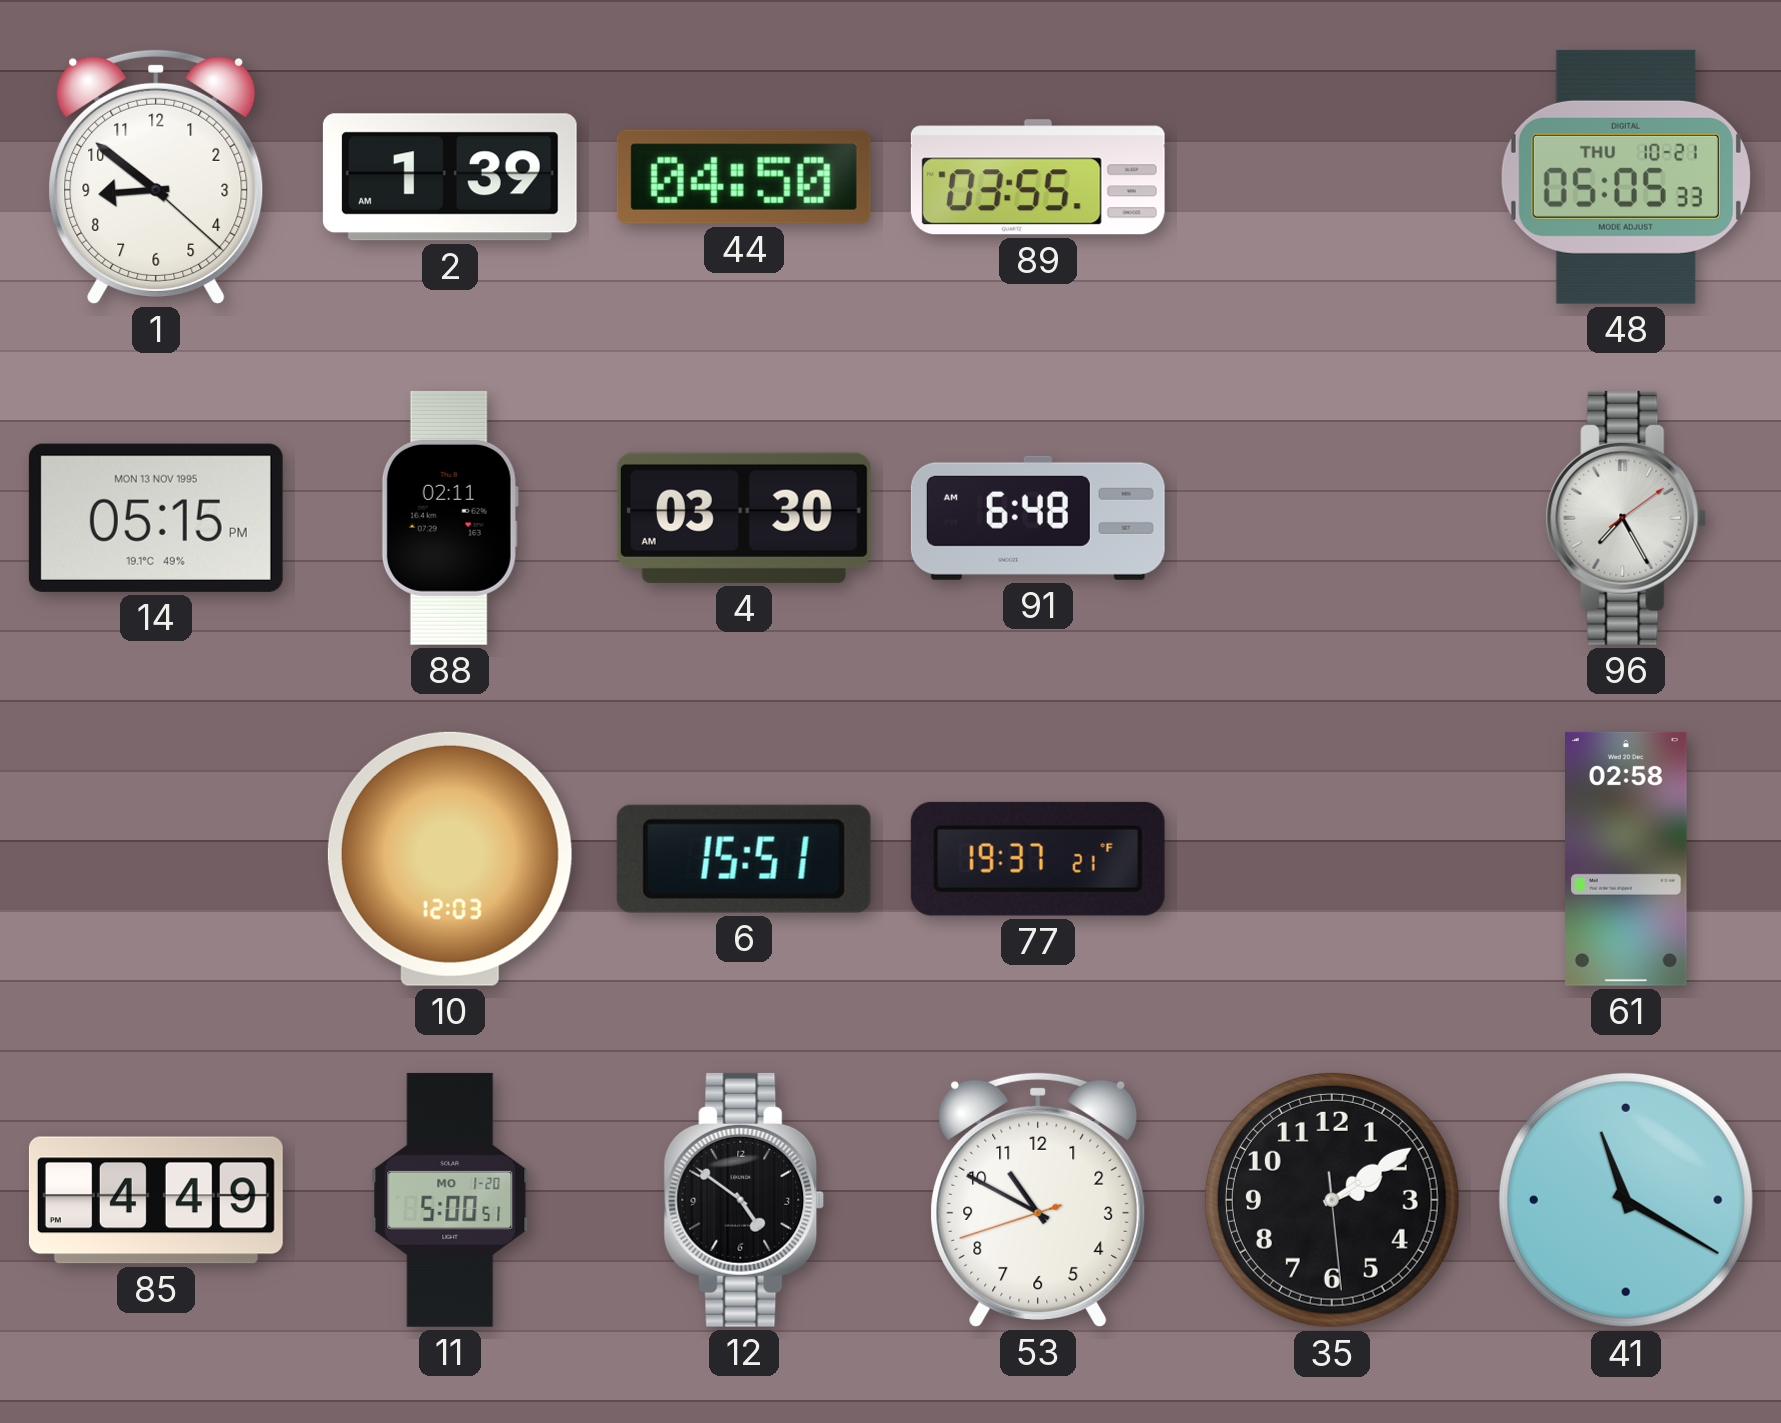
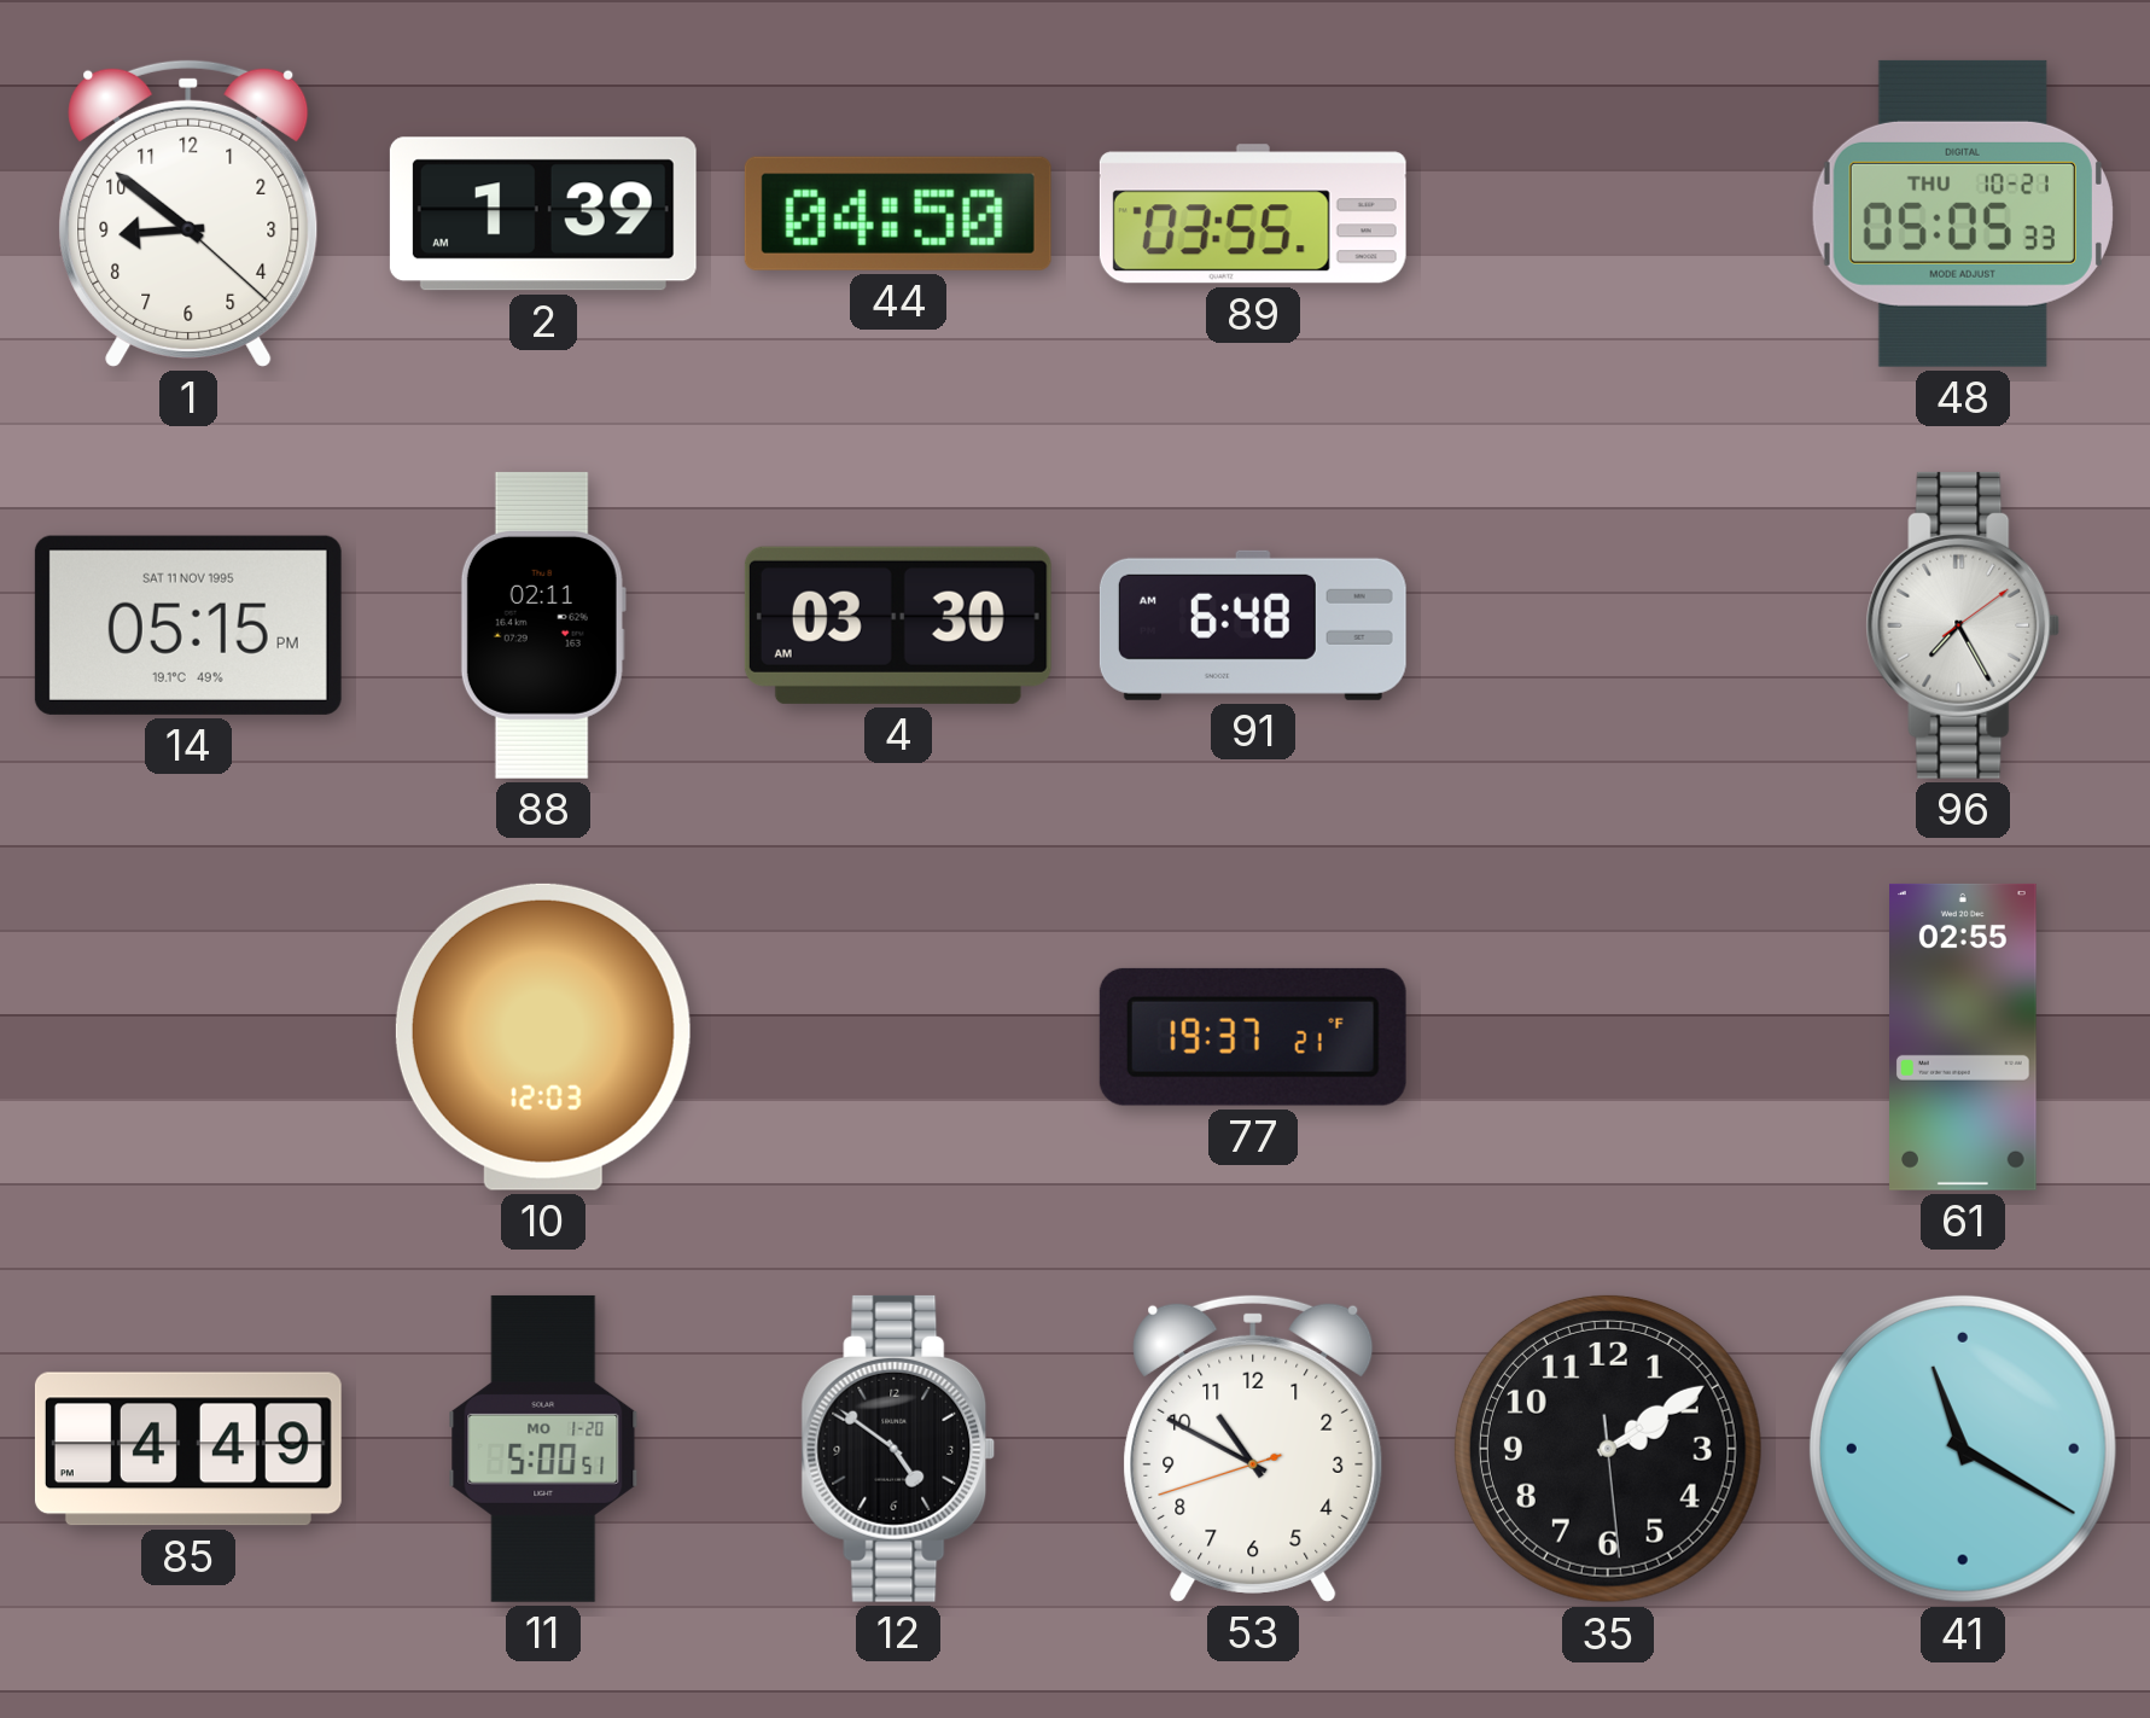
14 date: MON 13 NOV 1995 -> SAT 11 NOV 1995
6: 15:51 -> none
61: 02:58 -> 02:55
